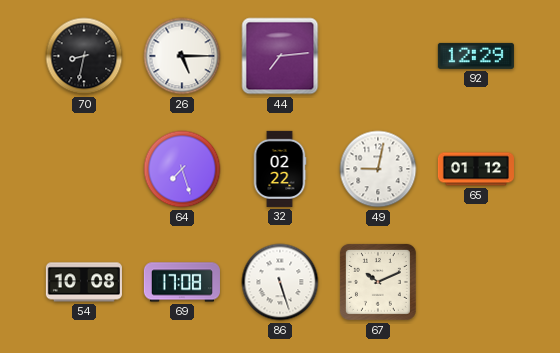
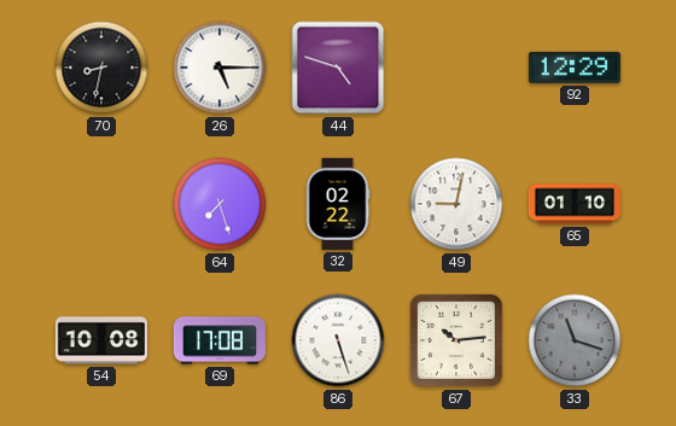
44: 7:14 -> 4:48
65: 01:12 -> 01:10
67: 10:11 -> 10:14
33: none -> 11:18
